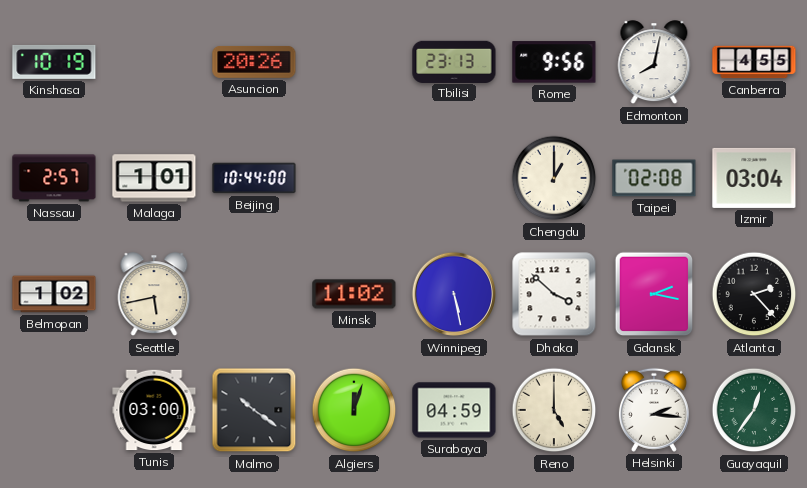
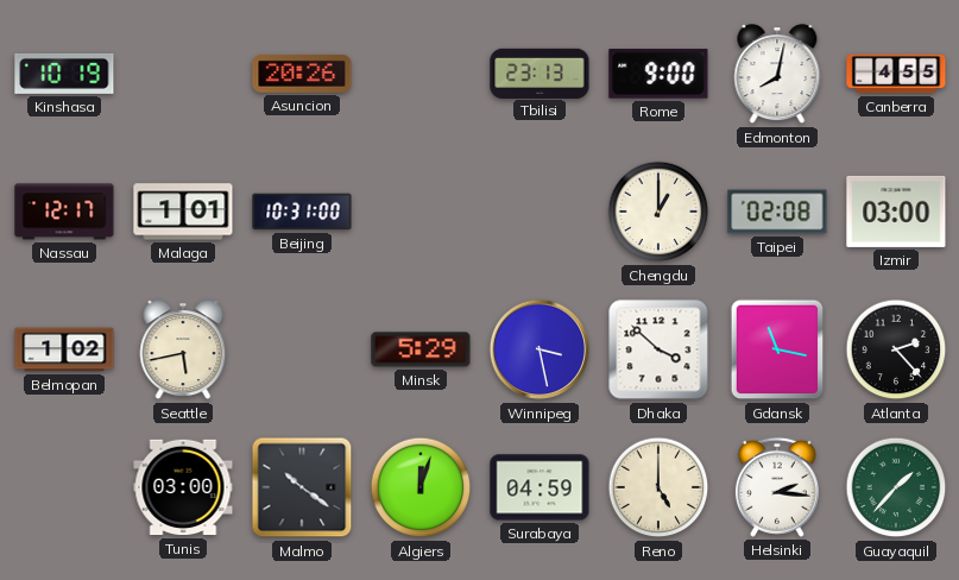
Rome: 9:56 -> 9:00
Nassau: 2:57 -> 12:17
Beijing: 10:44 -> 10:31
Izmir: 03:04 -> 03:00
Minsk: 11:02 -> 5:29
Winnipeg: 5:28 -> 3:28
Gdansk: 2:17 -> 11:17
Guayaquil: 12:36 -> 1:37
